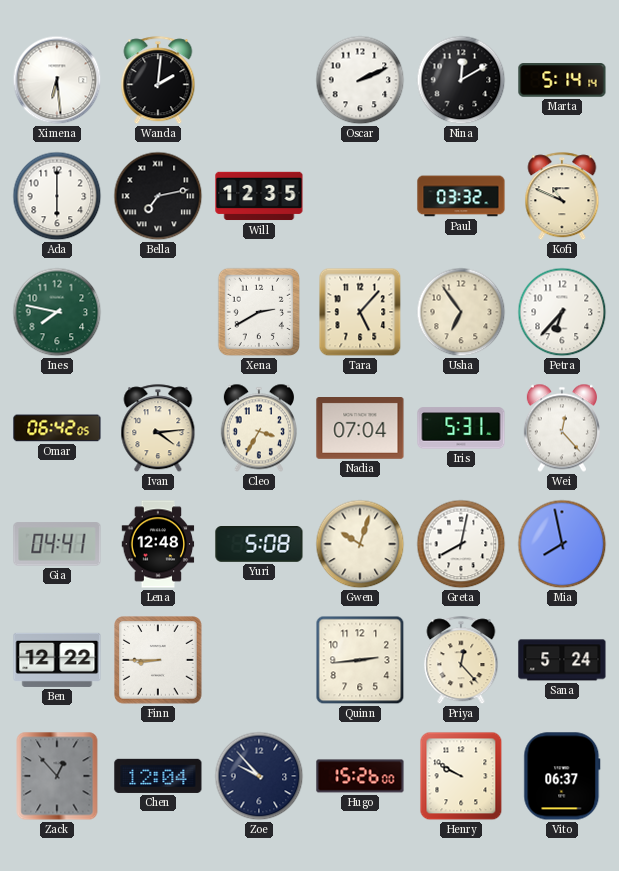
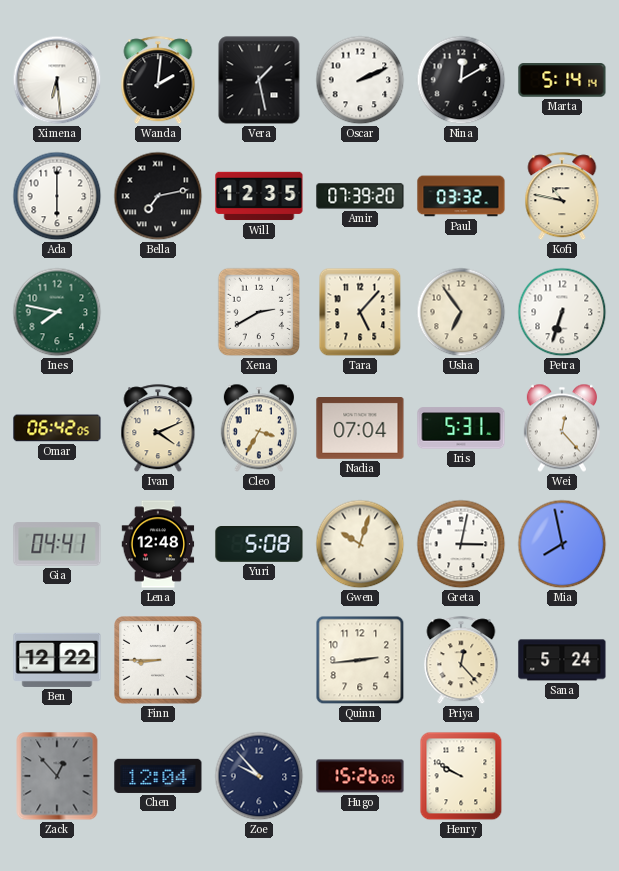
Vera: none -> 1:28
Amir: none -> 07:39
Kofi: 10:49 -> 10:47
Petra: 6:37 -> 6:33
Ivan: 4:14 -> 4:11
Greta: 8:02 -> 3:02
Vito: 06:37 -> none
